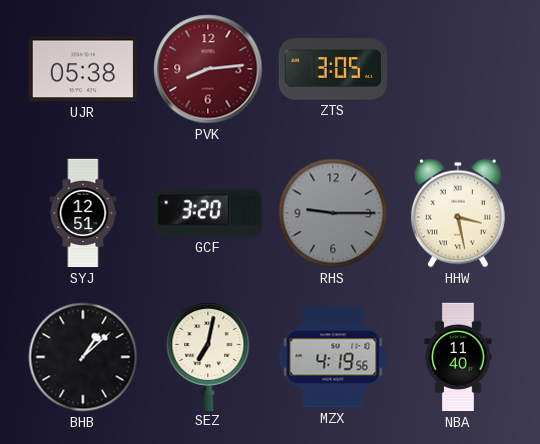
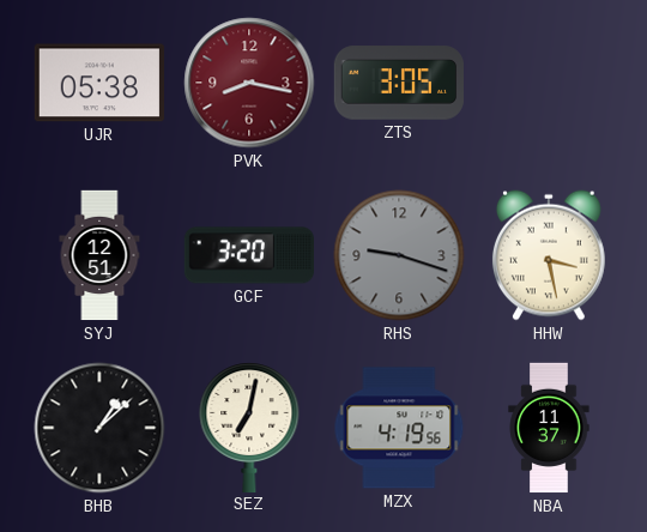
PVK: 8:14 -> 8:17
RHS: 9:15 -> 9:18
NBA: 11:40 -> 11:37
